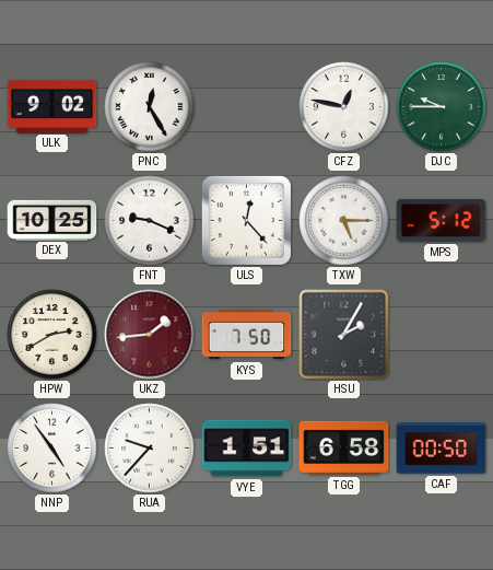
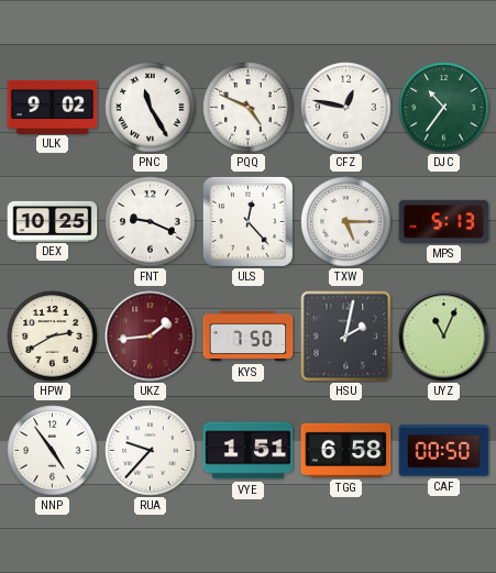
PNC: 12:25 -> 11:25
PQQ: none -> 4:49
DJC: 9:45 -> 10:36
MPS: 5:12 -> 5:13
HSU: 2:05 -> 2:02
UYZ: none -> 11:04
